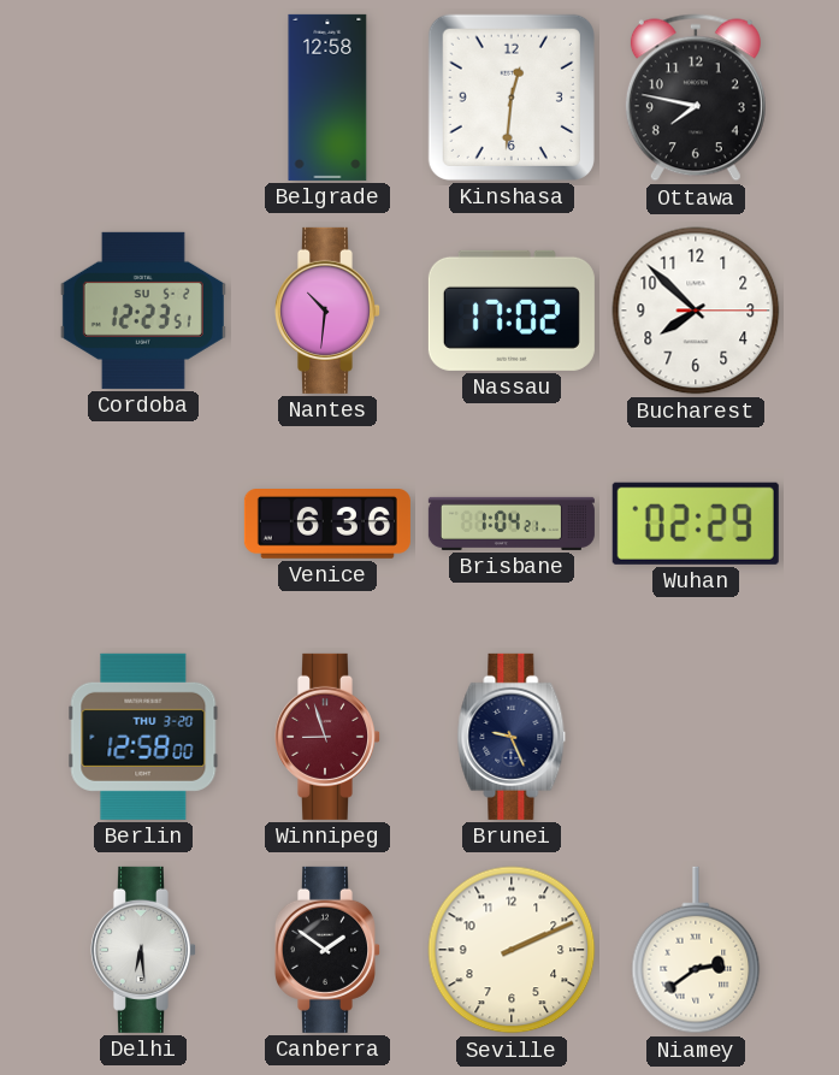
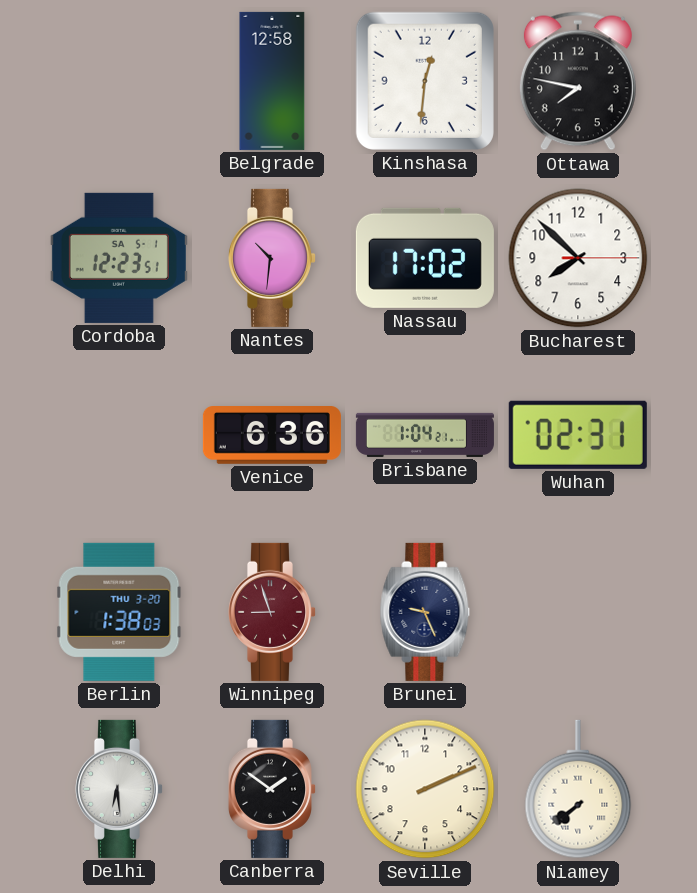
Cordoba date: SU 5-2 -> SA 5-1
Wuhan: 02:29 -> 02:31
Berlin: 12:58 -> 1:38
Niamey: 2:39 -> 7:39
